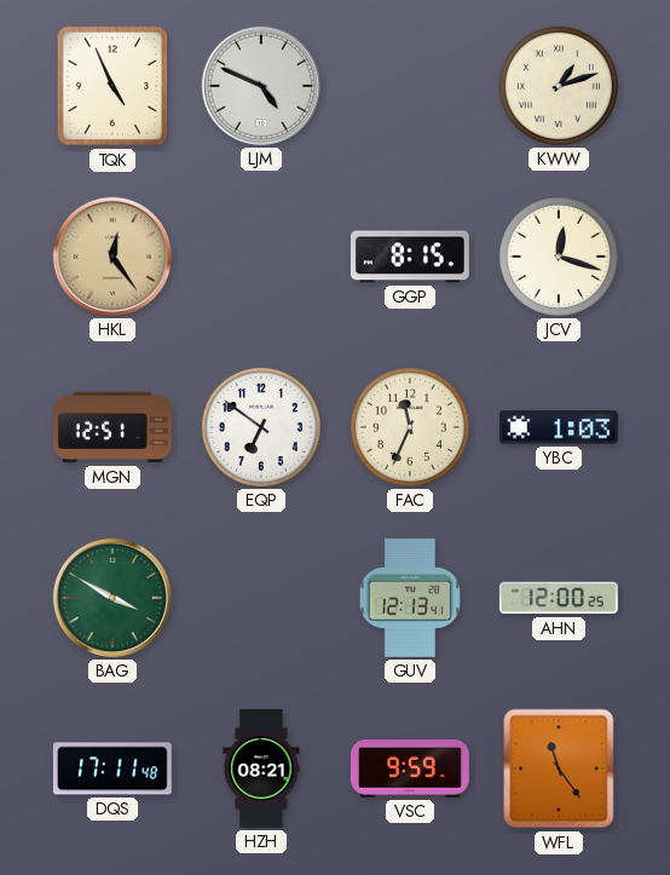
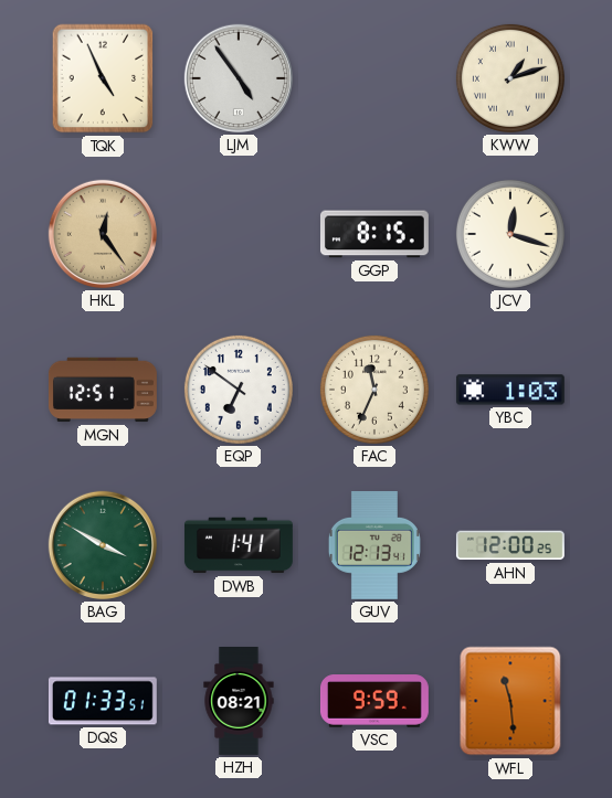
LJM: 4:49 -> 4:54
DWB: none -> 1:41
DQS: 17:11 -> 01:33
WFL: 11:24 -> 11:29
